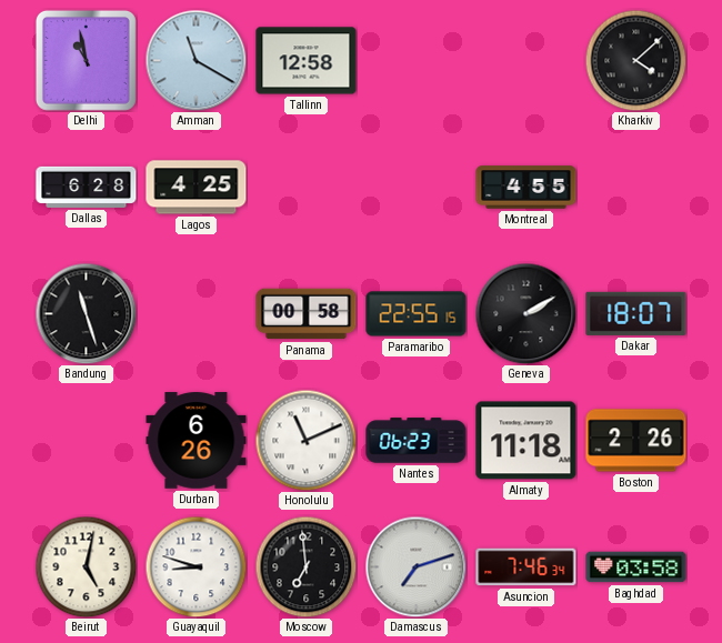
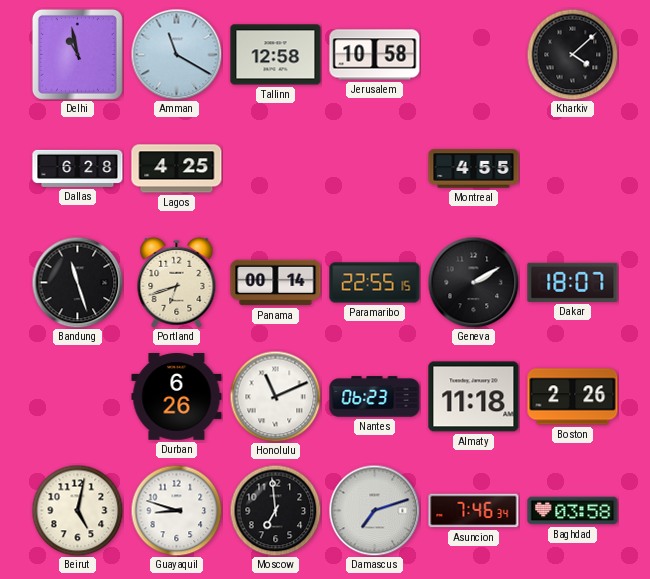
Jerusalem: none -> 10:58
Portland: none -> 6:42
Panama: 00:58 -> 00:14
